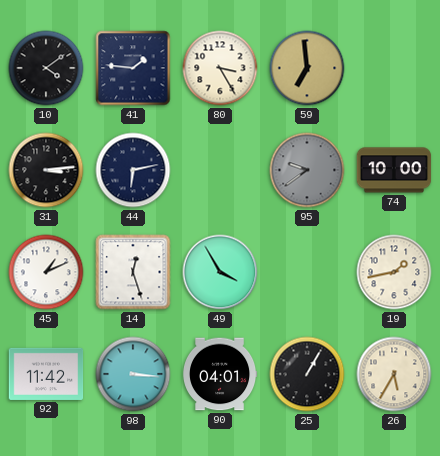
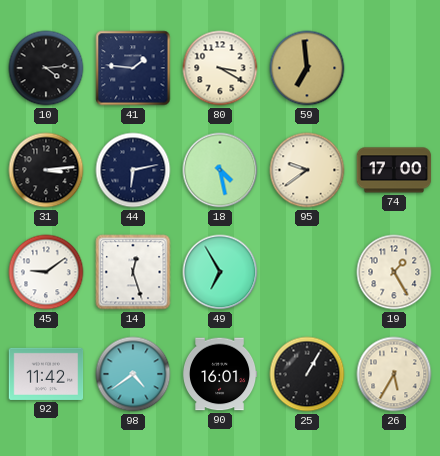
10: 4:09 -> 4:14
80: 3:25 -> 3:20
18: none -> 4:28
95 dial: grey -> cream
74: 10:00 -> 17:00
45: 1:11 -> 9:09
49: 3:55 -> 6:55
19: 1:43 -> 1:25
98: 3:16 -> 4:39
90: 04:01 -> 16:01
